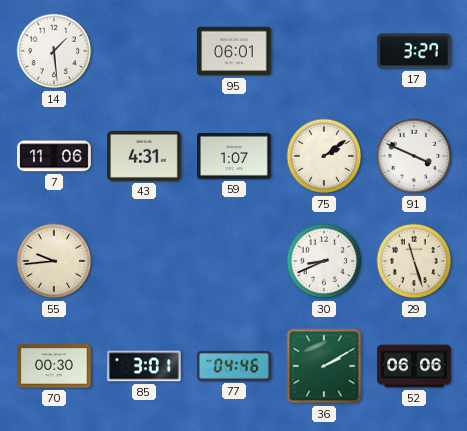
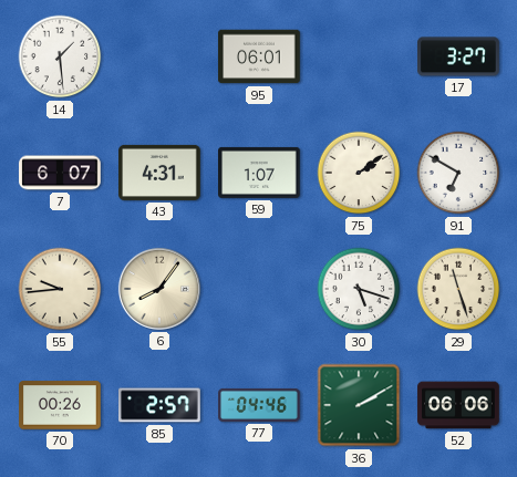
7: 11:06 -> 6:07
91: 3:49 -> 6:50
6: none -> 8:06
30: 8:41 -> 5:18
70: 00:30 -> 00:26
85: 3:01 -> 2:57
